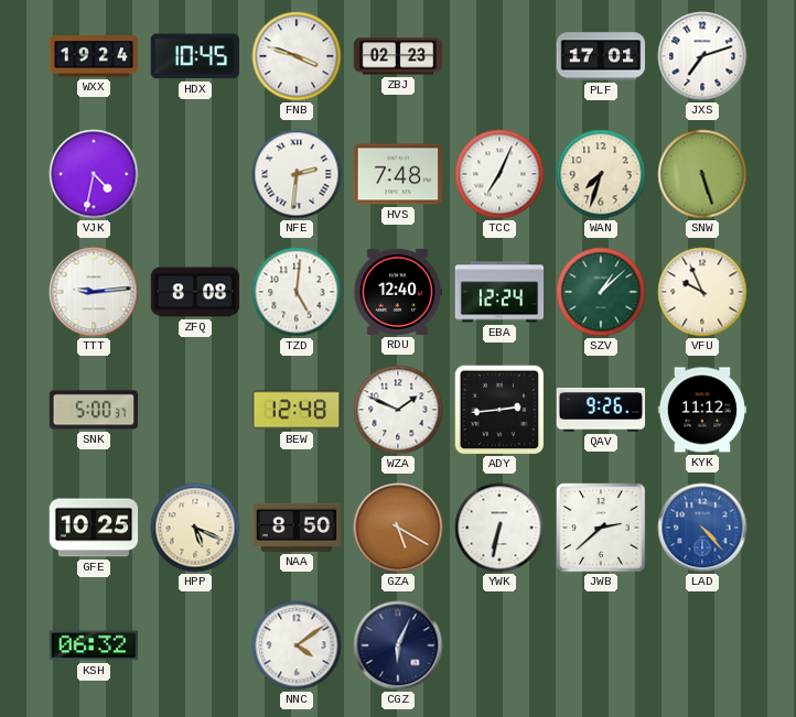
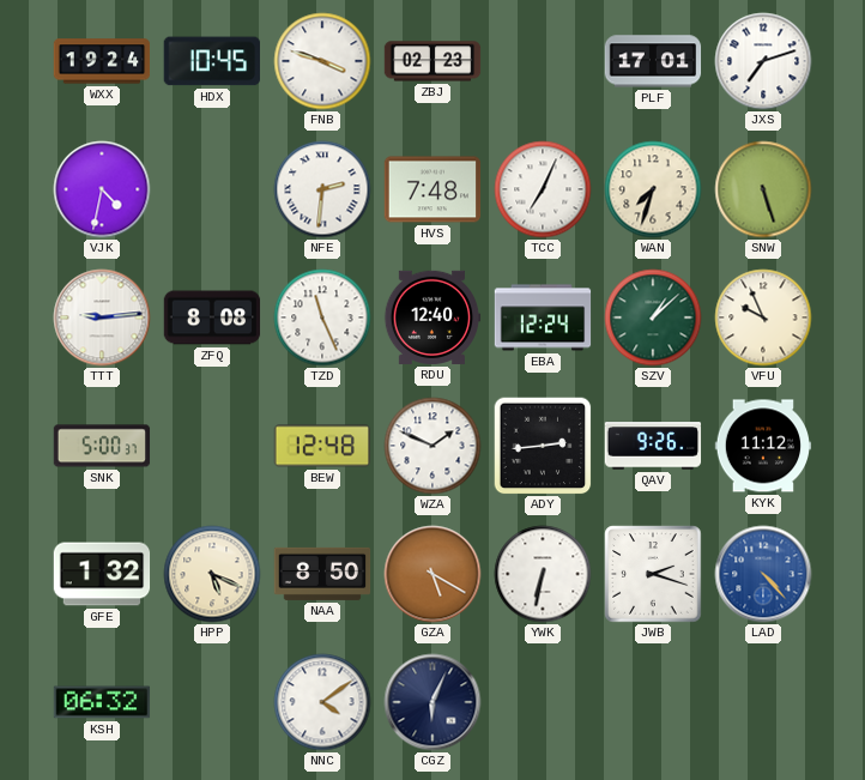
TZD: 5:01 -> 11:26
GFE: 10:25 -> 1:32
JWB: 2:38 -> 2:18
